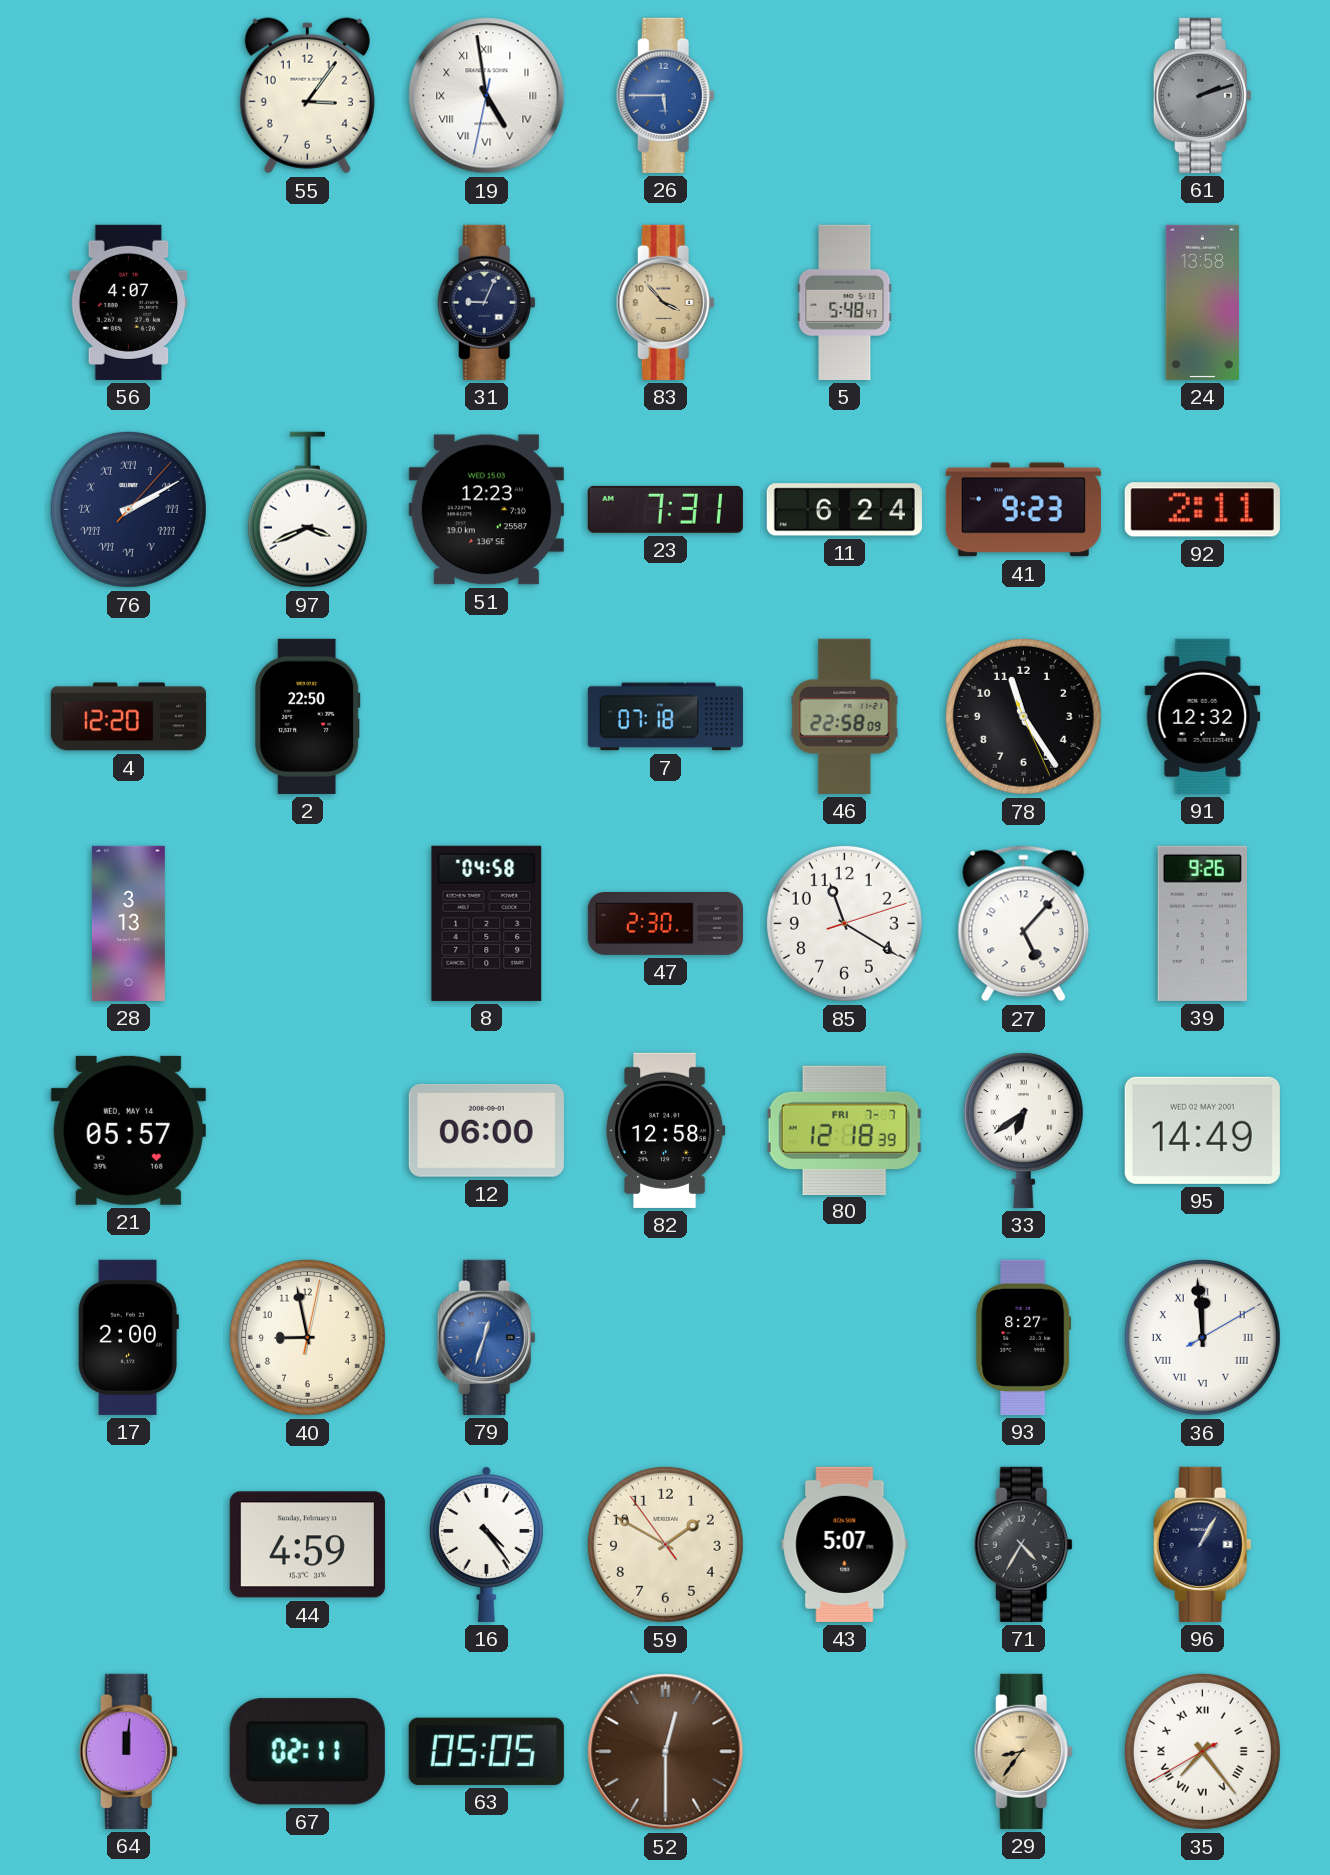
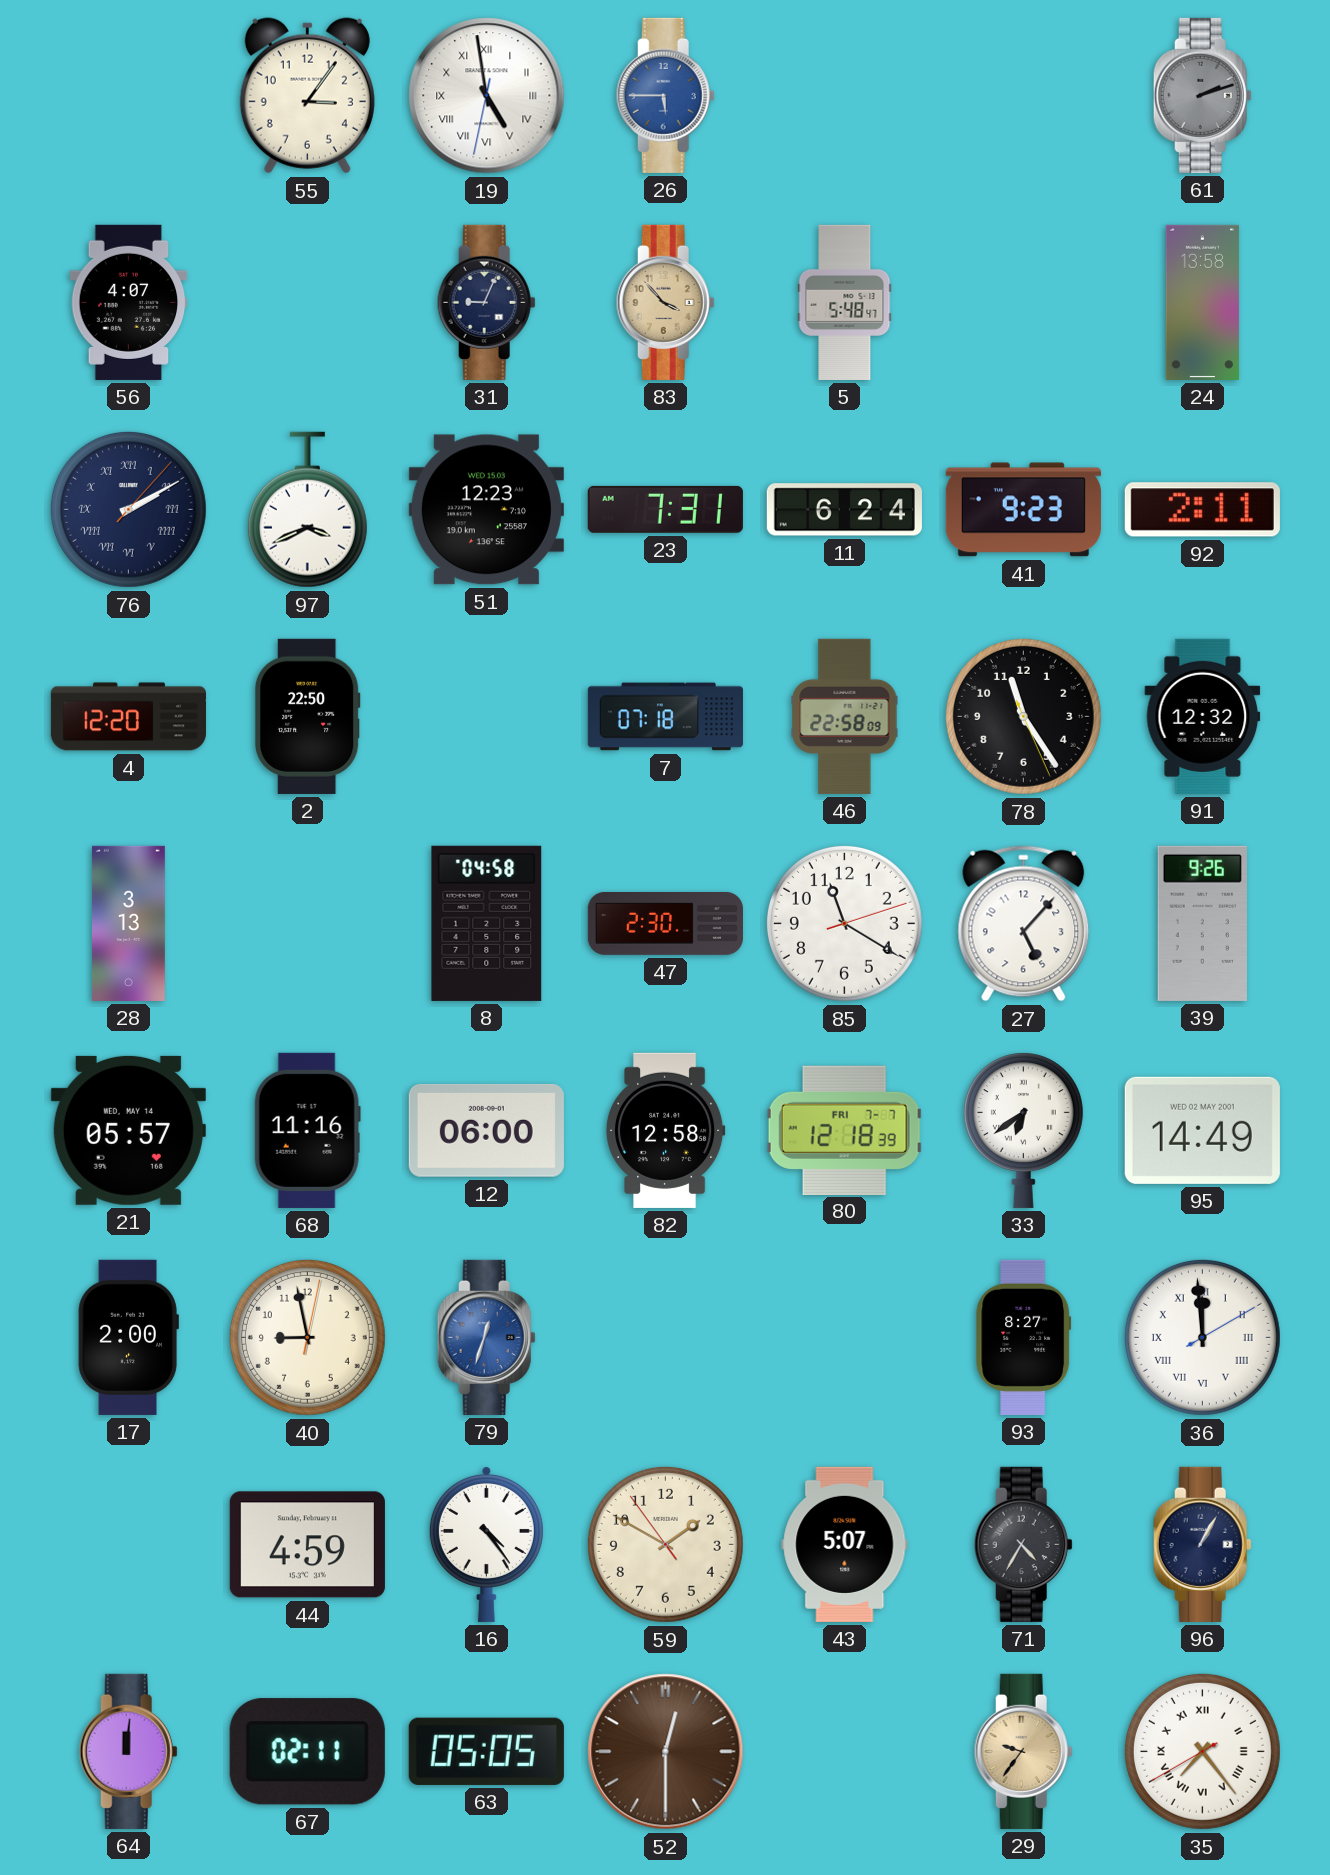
68: none -> 11:16
29: 8:36 -> 9:36
